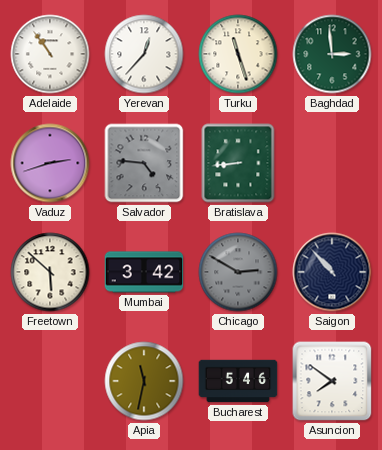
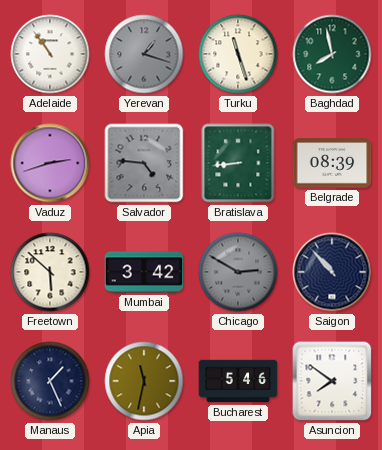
Yerevan: 12:37 -> 1:18
Yerevan dial: white -> grey
Baghdad: 2:59 -> 7:58
Belgrade: none -> 08:39
Manaus: none -> 1:26
